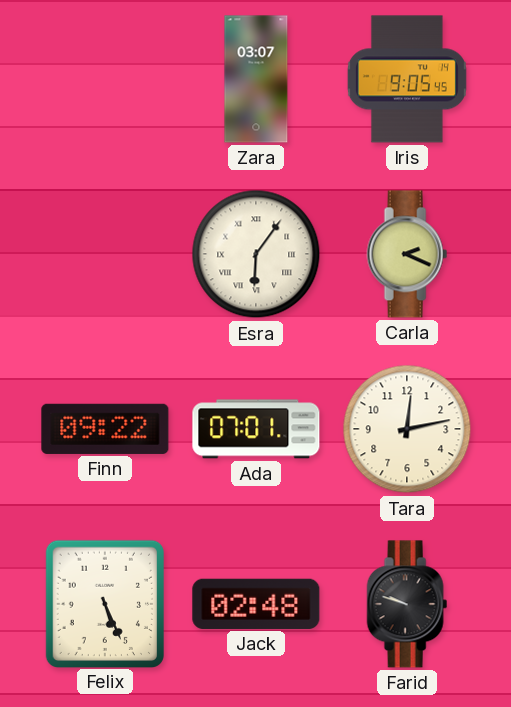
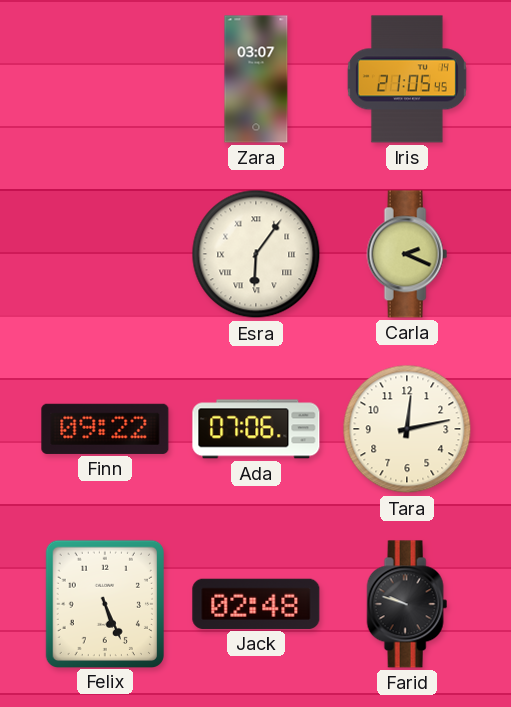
Iris: 9:05 -> 21:05
Ada: 07:01 -> 07:06
